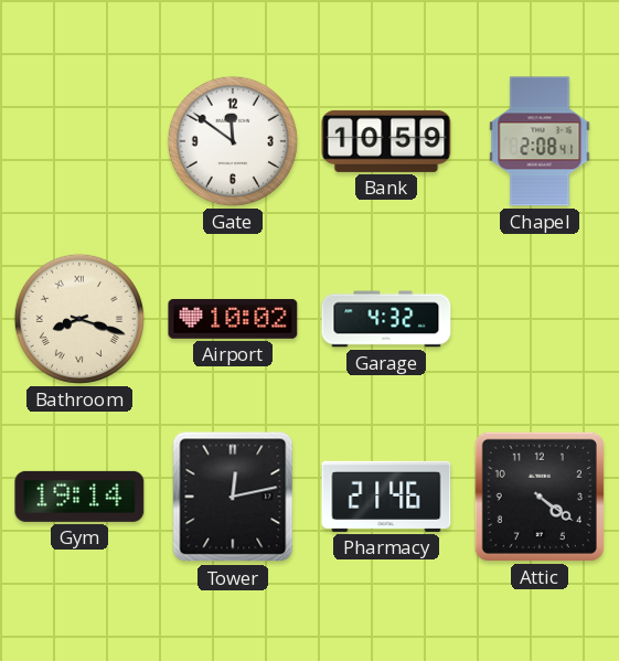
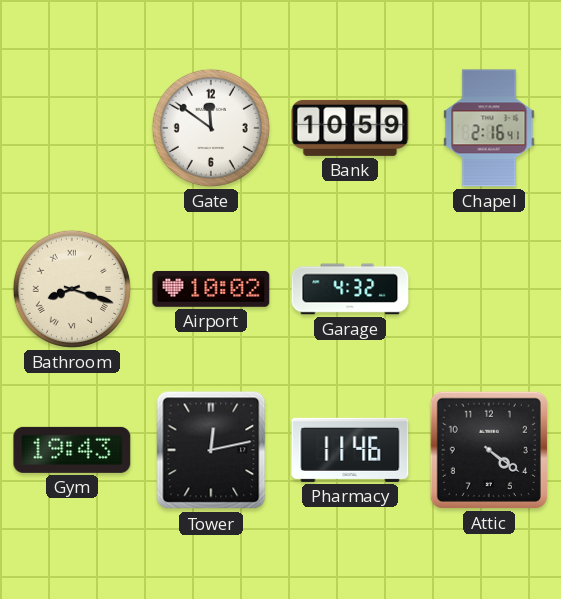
Chapel: 2:08 -> 2:16
Gym: 19:14 -> 19:43
Pharmacy: 21:46 -> 11:46
